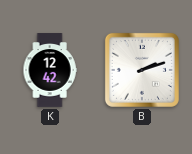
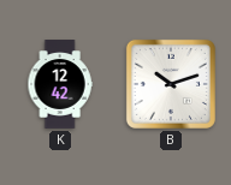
B: 2:12 -> 10:12
